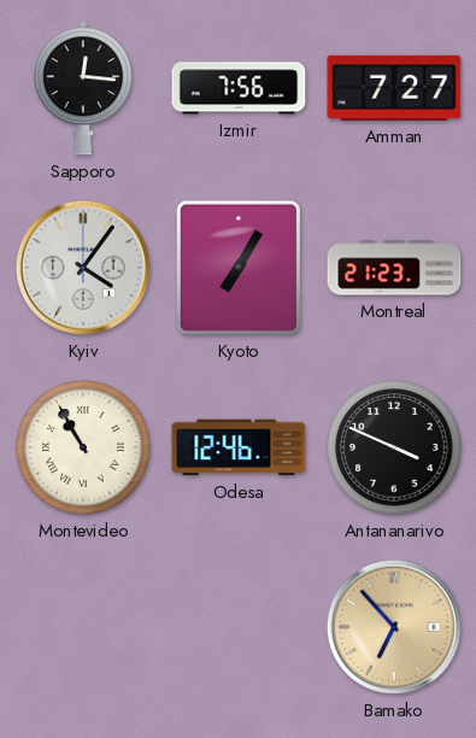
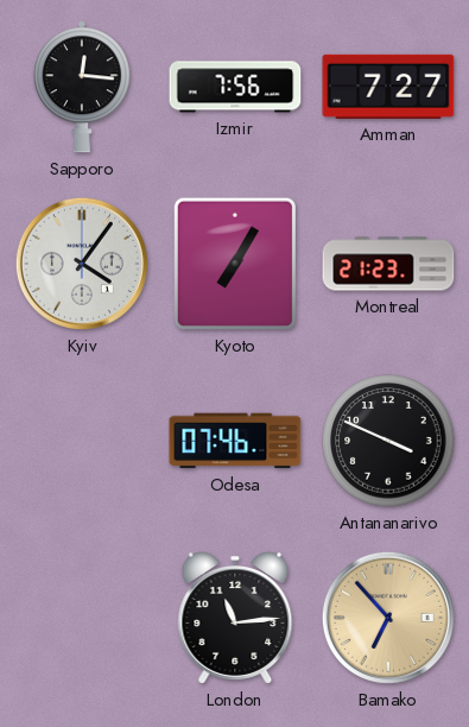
Montevideo: 10:55 -> none
Odesa: 12:46 -> 07:46
London: none -> 11:14
